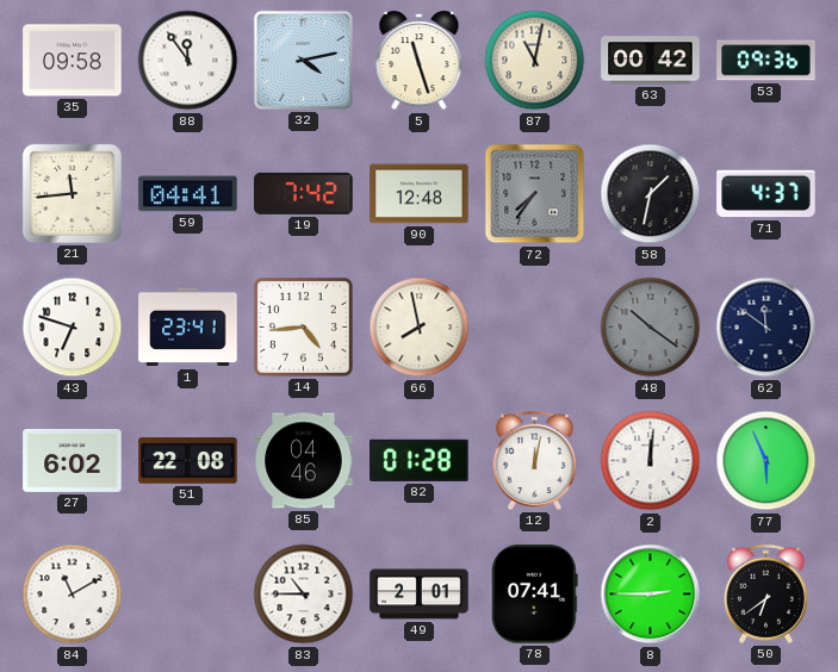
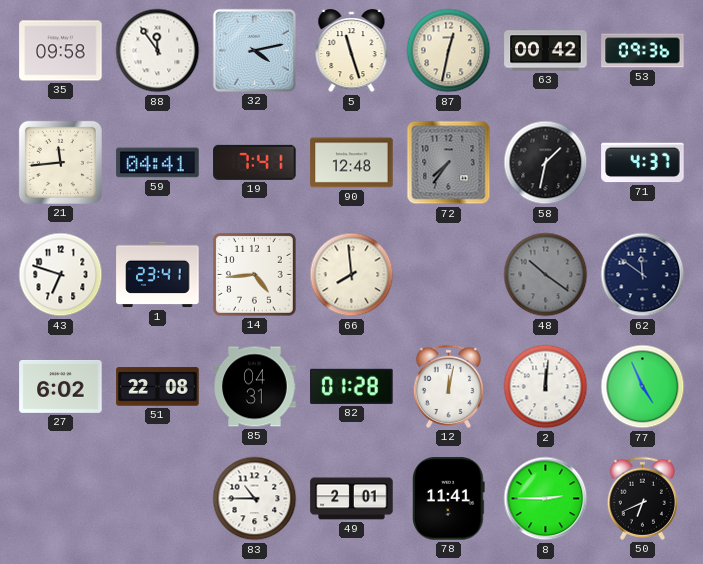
87: 11:02 -> 12:32
19: 7:42 -> 7:41
66: 7:58 -> 7:59
85: 04:46 -> 04:31
77: 5:56 -> 4:56
84: 11:10 -> none
78: 07:41 -> 11:41
50: 6:39 -> 6:41
